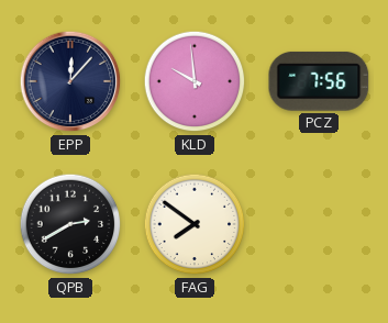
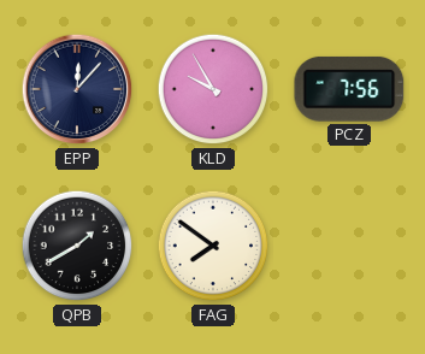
KLD: 9:59 -> 9:55
QPB: 2:40 -> 1:40
